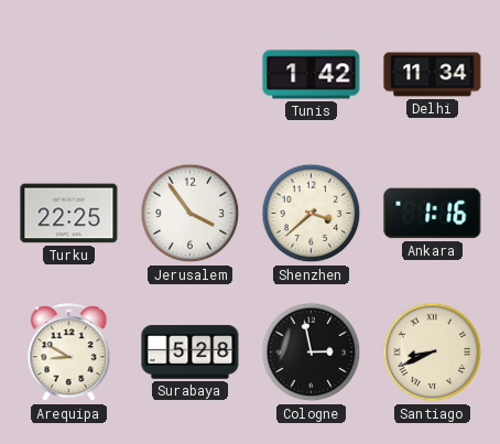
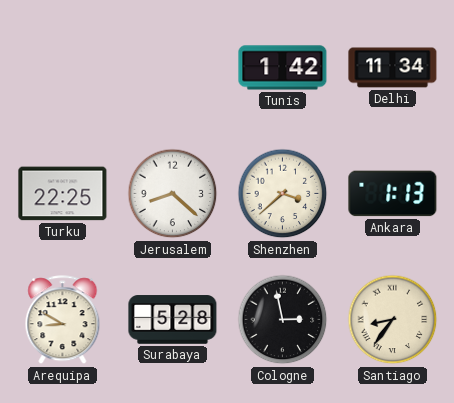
Jerusalem: 3:54 -> 8:22
Ankara: 1:16 -> 1:13
Santiago: 8:41 -> 8:36
